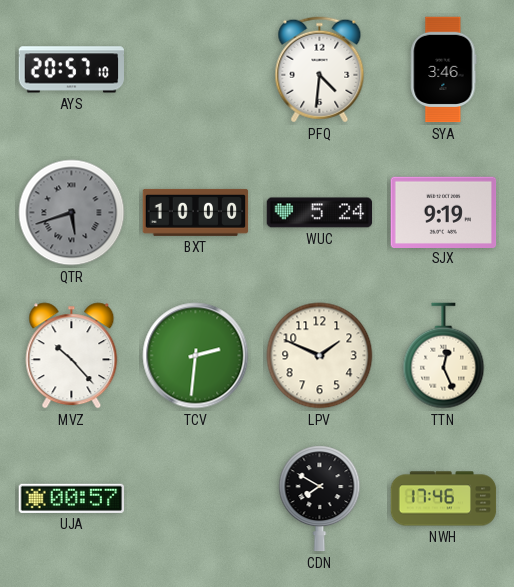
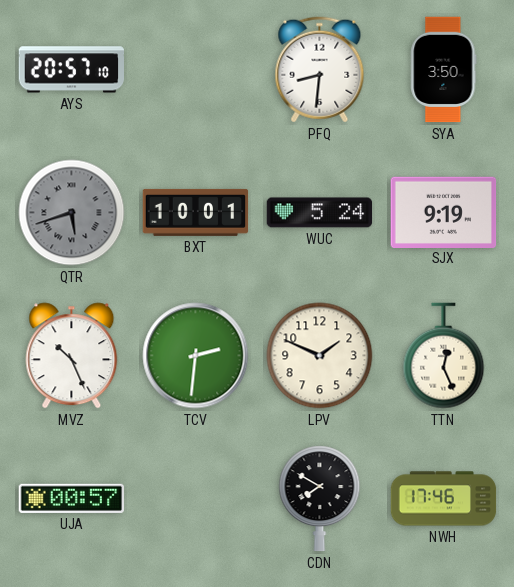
PFQ: 4:31 -> 8:31
SYA: 3:46 -> 3:50
BXT: 10:00 -> 10:01
MVZ: 10:23 -> 10:26
